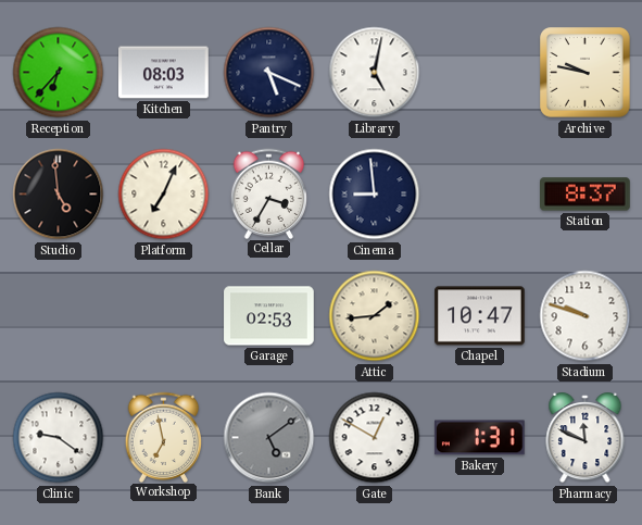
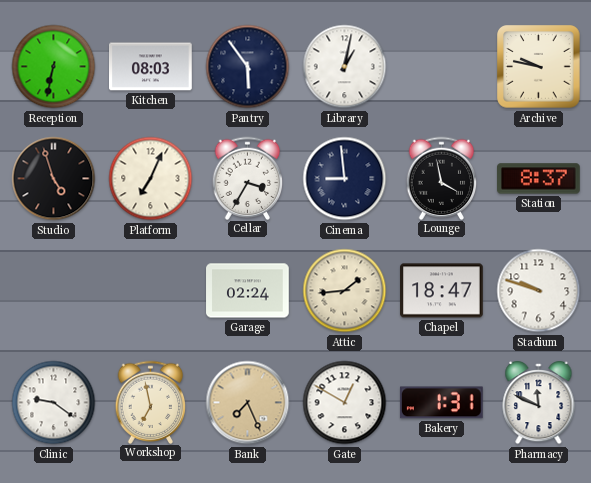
Reception: 6:37 -> 6:32
Pantry: 5:19 -> 5:54
Library: 5:02 -> 1:02
Studio: 4:59 -> 4:57
Lounge: none -> 3:58
Garage: 02:53 -> 02:24
Chapel: 10:47 -> 18:47
Bank: 5:09 -> 7:26
Bank dial: grey -> champagne
